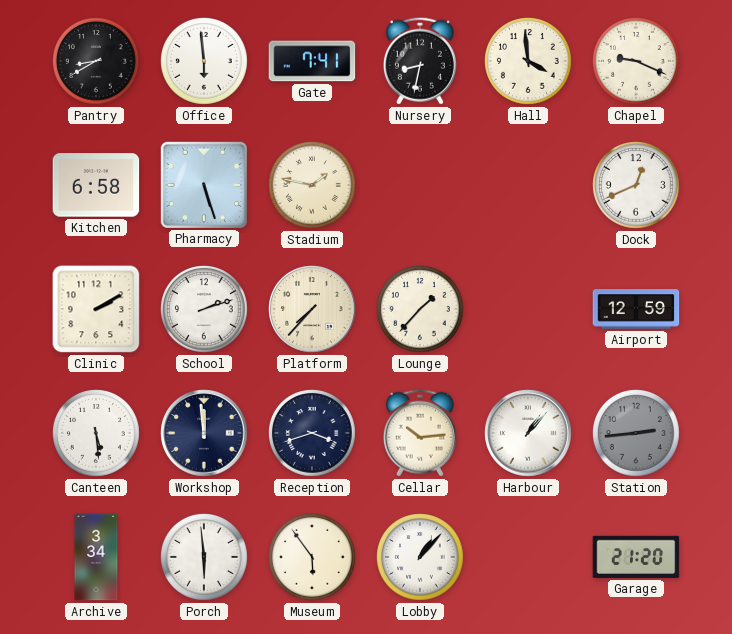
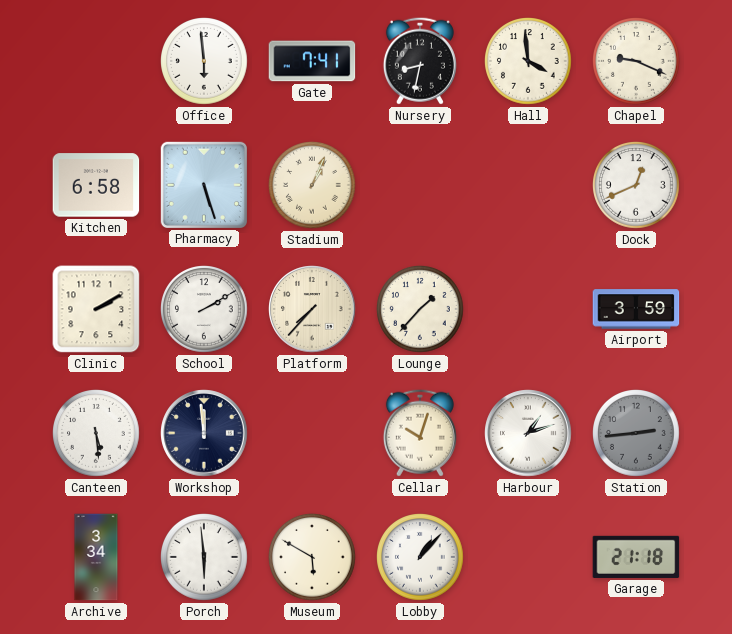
Pantry: 8:40 -> none
Stadium: 1:47 -> 1:04
School: 2:12 -> 2:10
Airport: 12:59 -> 3:59
Reception: 3:42 -> none
Cellar: 10:14 -> 10:03
Harbour: 1:07 -> 1:12
Museum: 5:54 -> 5:50
Garage: 21:20 -> 21:18
